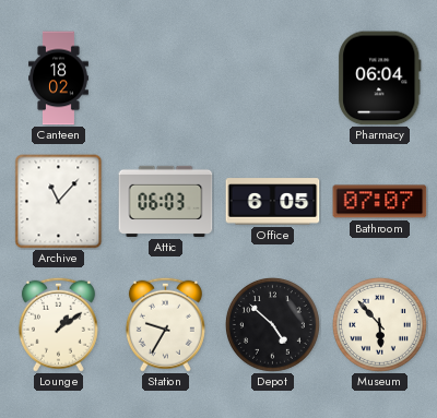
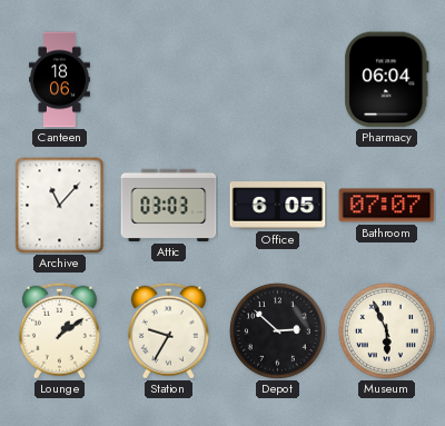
Canteen: 18:02 -> 18:06
Attic: 06:03 -> 03:03
Depot: 4:52 -> 2:52
Museum: 5:53 -> 5:56
